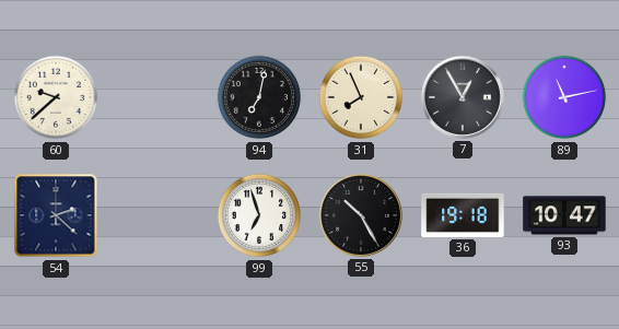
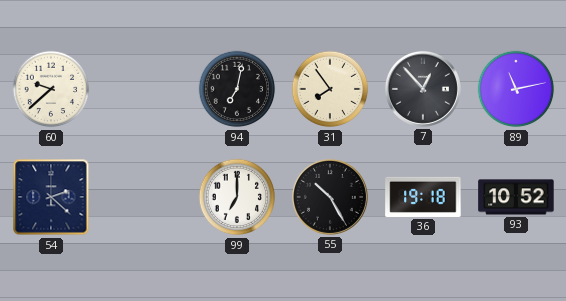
31: 7:56 -> 7:54
7: 12:55 -> 12:53
99: 6:57 -> 7:00
93: 10:47 -> 10:52
